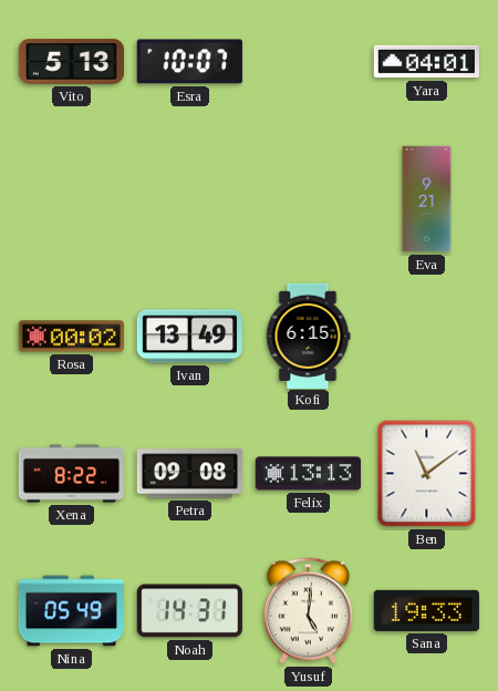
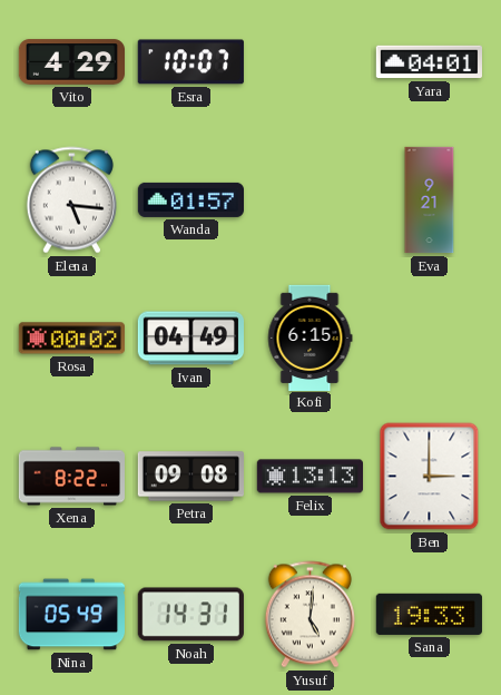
Vito: 5:13 -> 4:29
Elena: none -> 5:16
Wanda: none -> 01:57
Ivan: 13:49 -> 04:49
Ben: 11:09 -> 3:00
